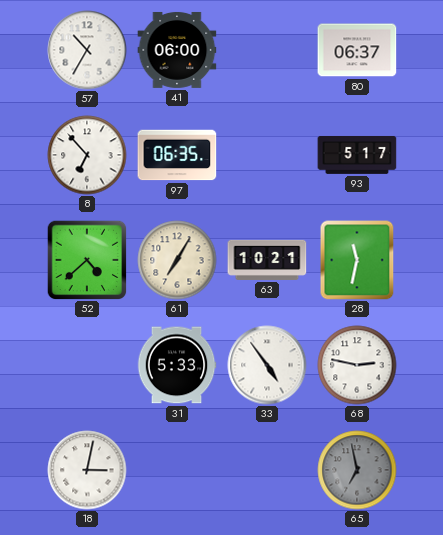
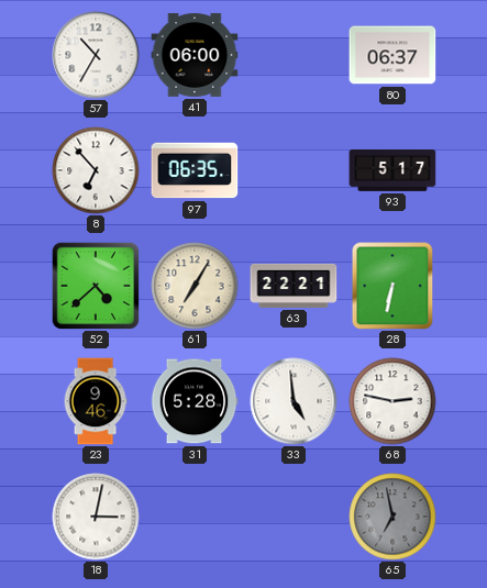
63: 10:21 -> 22:21
28: 11:32 -> 6:32
23: none -> 9:46
31: 5:33 -> 5:28
33: 4:54 -> 4:59
